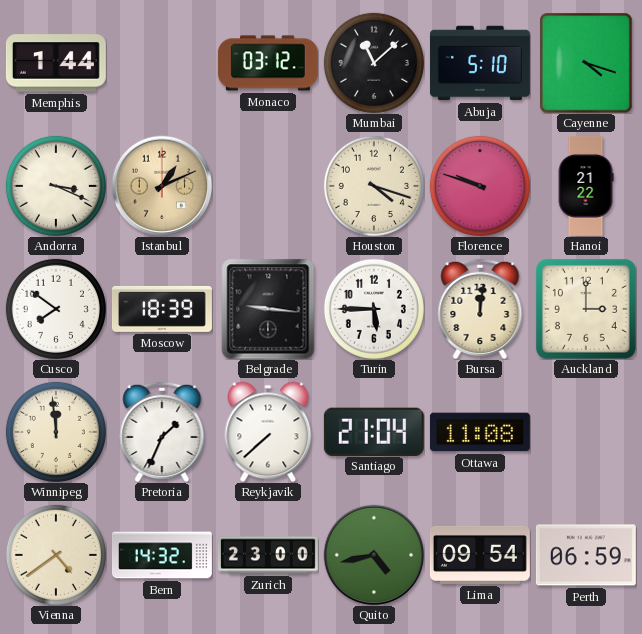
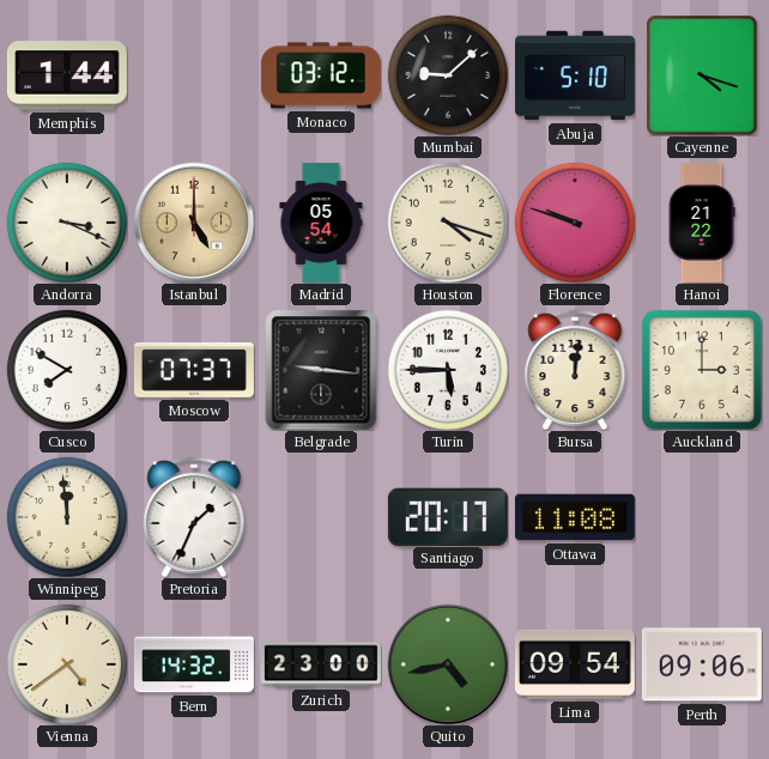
Mumbai: 11:08 -> 9:08
Istanbul: 1:11 -> 5:00
Madrid: none -> 05:54
Cusco: 7:51 -> 7:50
Moscow: 18:39 -> 07:37
Reykjavik: 7:38 -> none
Santiago: 21:04 -> 20:17
Perth: 06:59 -> 09:06
